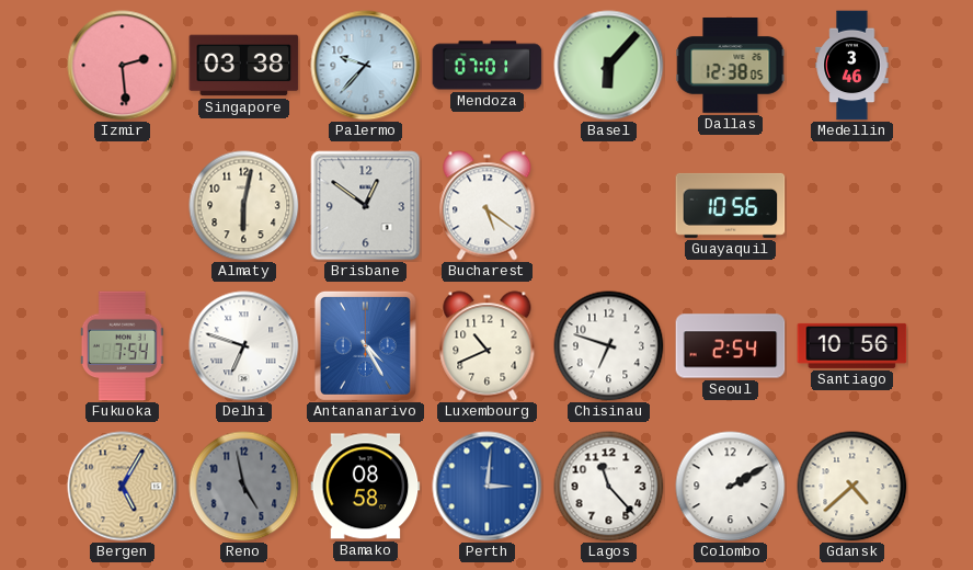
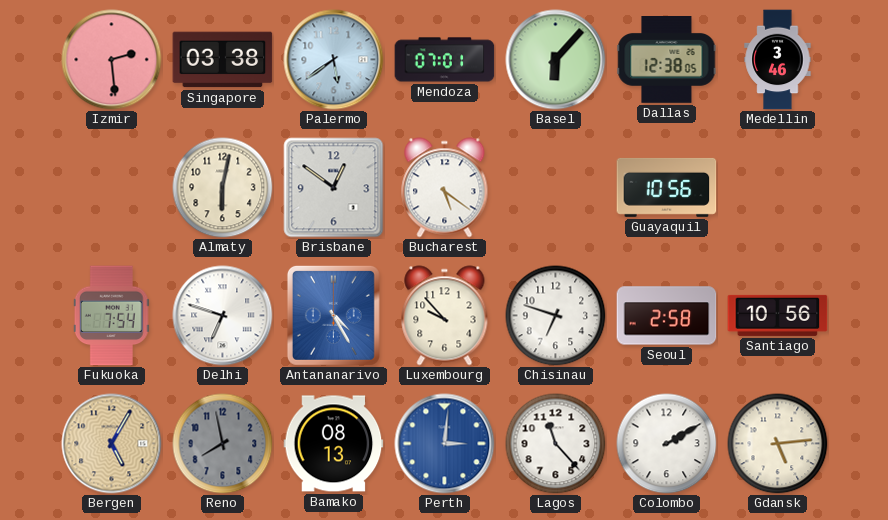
Palermo: 9:37 -> 5:39
Luxembourg: 10:41 -> 9:53
Seoul: 2:54 -> 2:58
Reno: 4:58 -> 7:58
Bamako: 08:58 -> 08:13
Gdansk: 4:38 -> 5:14
